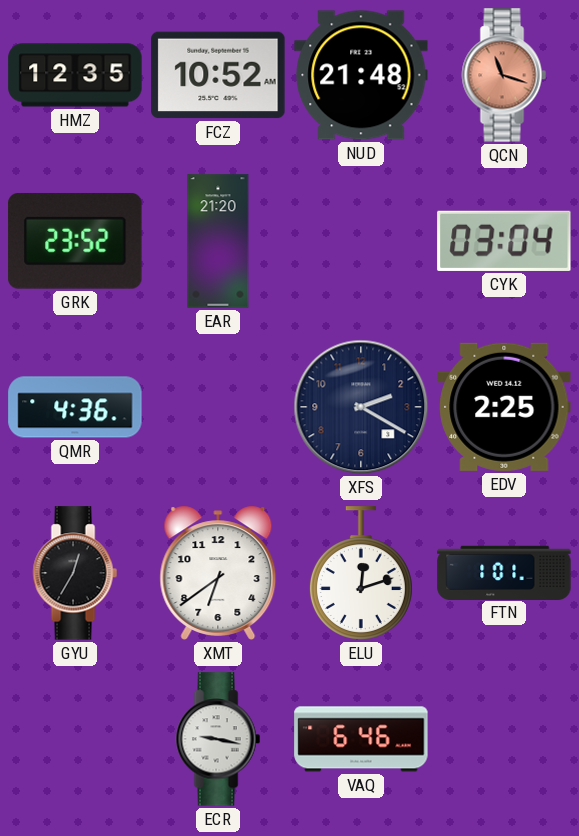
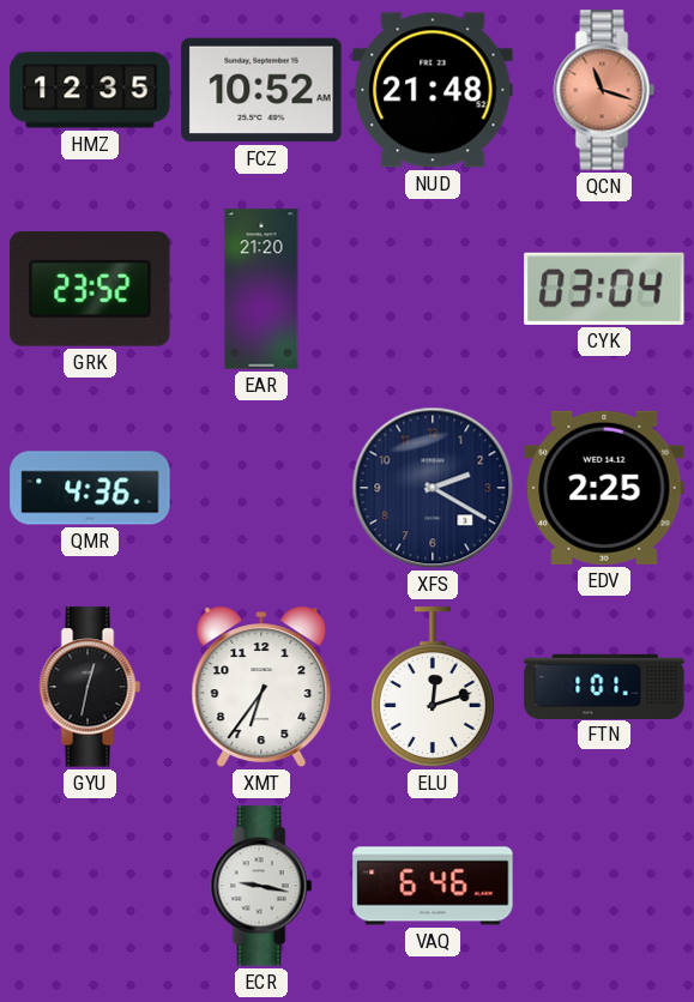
GYU: 12:35 -> 12:32
XMT: 6:39 -> 6:36
